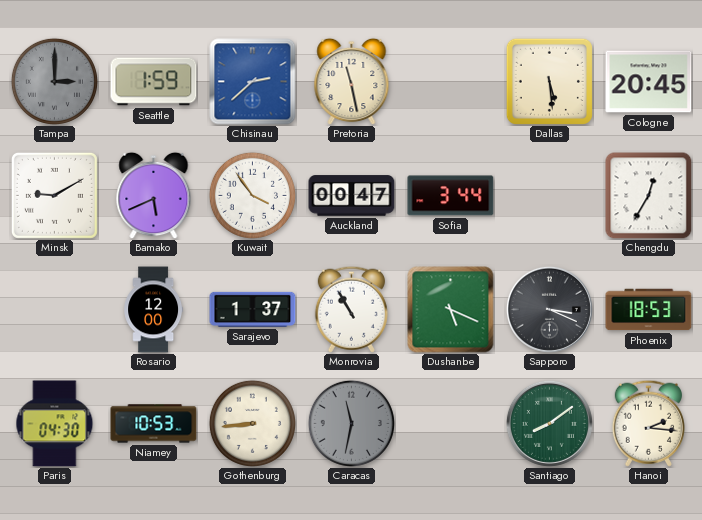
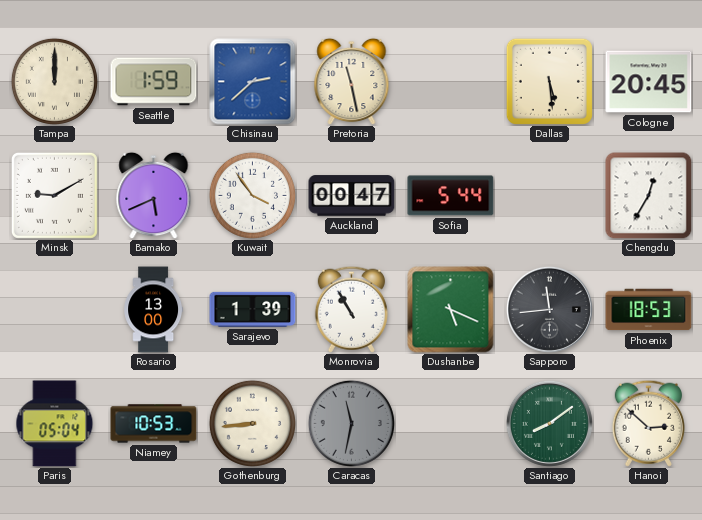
Tampa: 3:00 -> 12:00
Tampa dial: grey -> cream
Sofia: 3:44 -> 5:44
Rosario: 12:00 -> 13:00
Sarajevo: 1:37 -> 1:39
Sapporo: 3:19 -> 11:44
Paris: 04:30 -> 05:04
Hanoi: 2:16 -> 2:52
